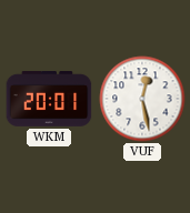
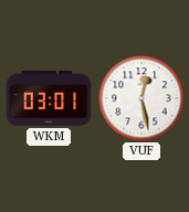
WKM: 20:01 -> 03:01
